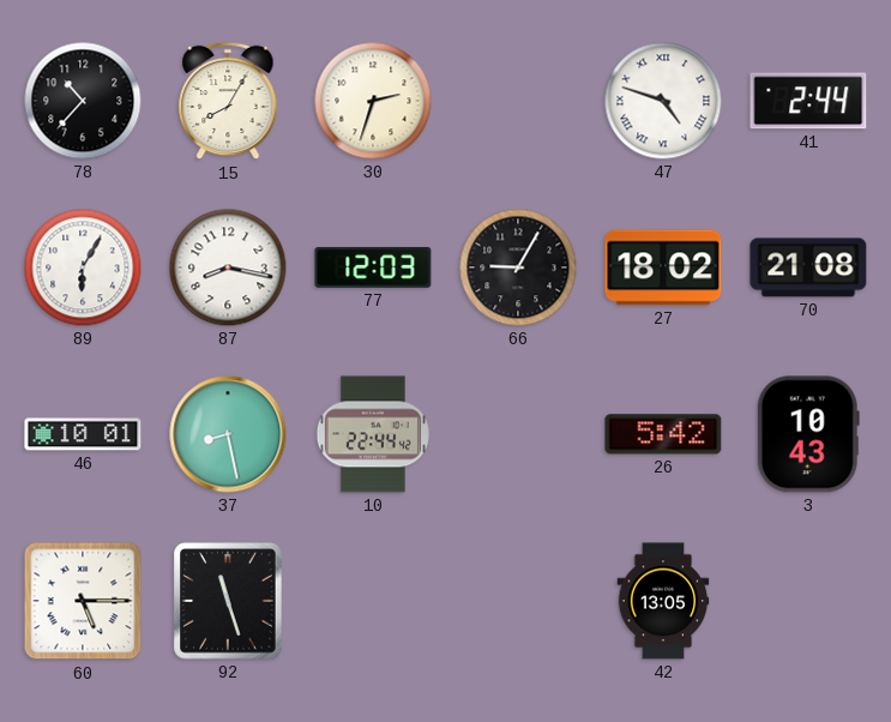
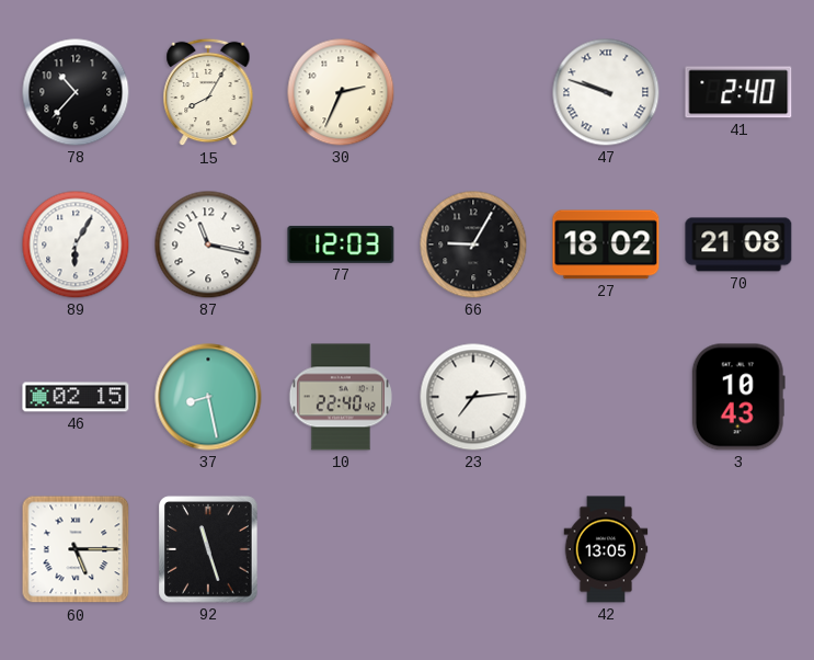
30: 2:33 -> 2:34
47: 4:48 -> 9:48
41: 2:44 -> 2:40
87: 8:17 -> 11:17
46: 10:01 -> 02:15
10: 22:44 -> 22:40
23: none -> 7:14
26: 5:42 -> none
